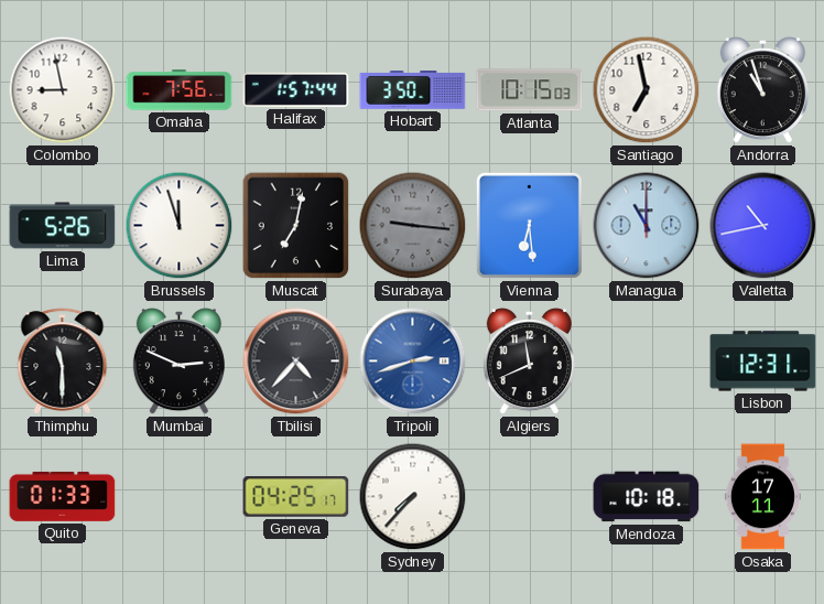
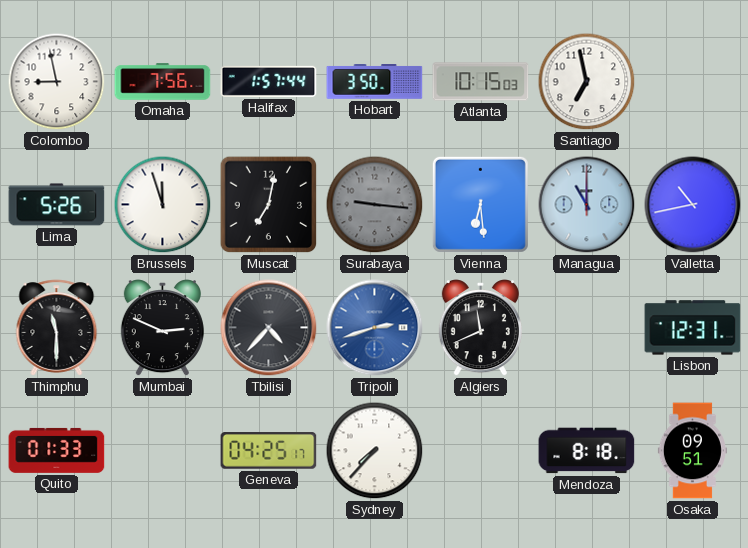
Andorra: 10:57 -> none
Mendoza: 10:18 -> 8:18
Osaka: 17:11 -> 09:51
